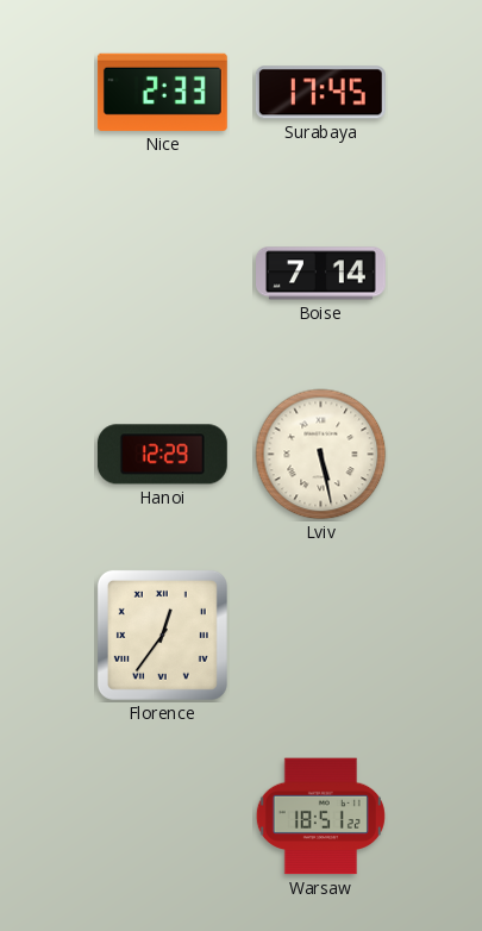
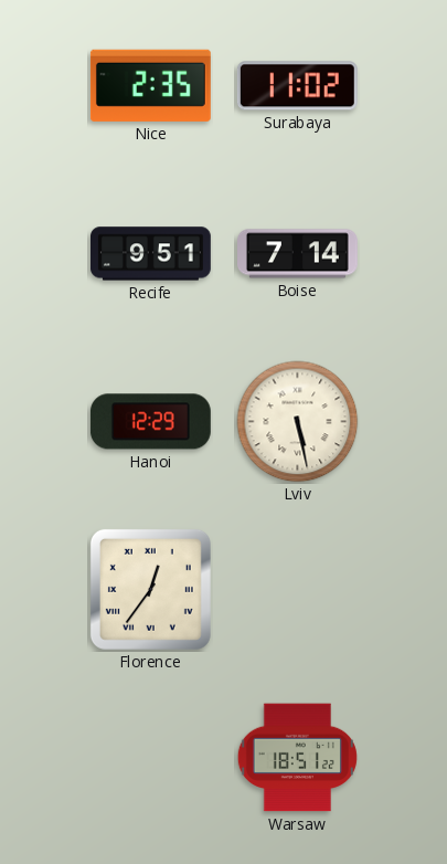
Nice: 2:33 -> 2:35
Surabaya: 17:45 -> 11:02
Recife: none -> 9:51
